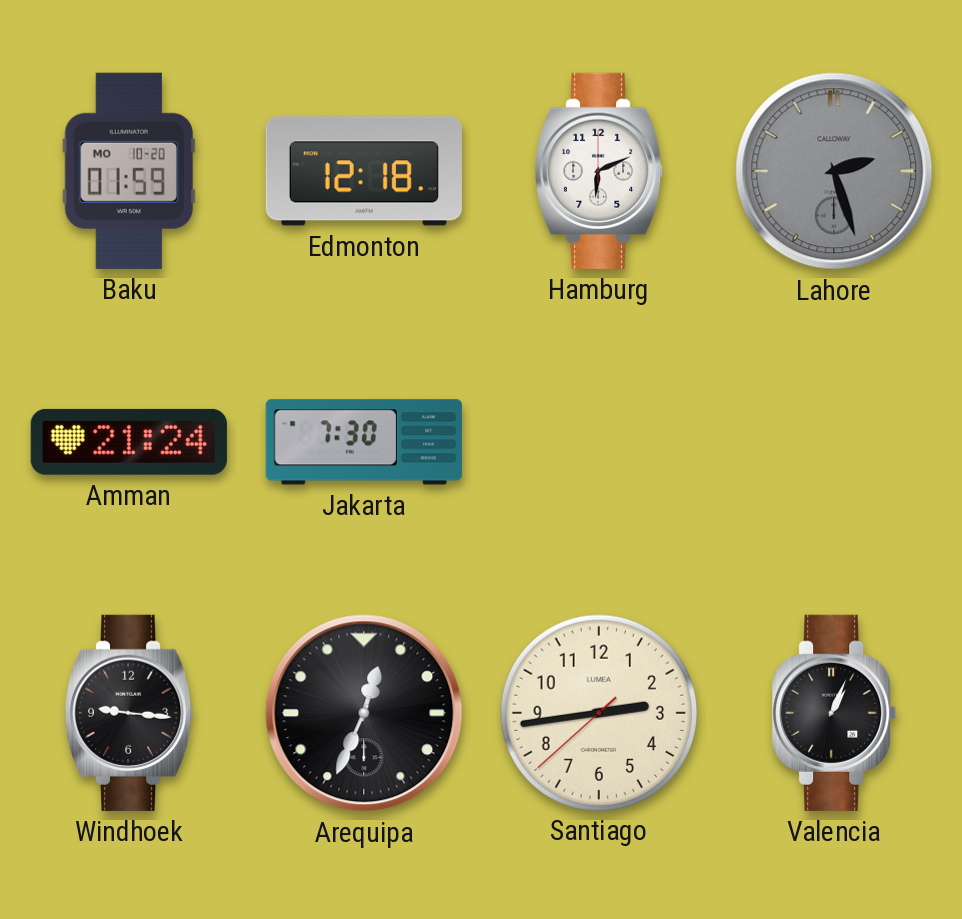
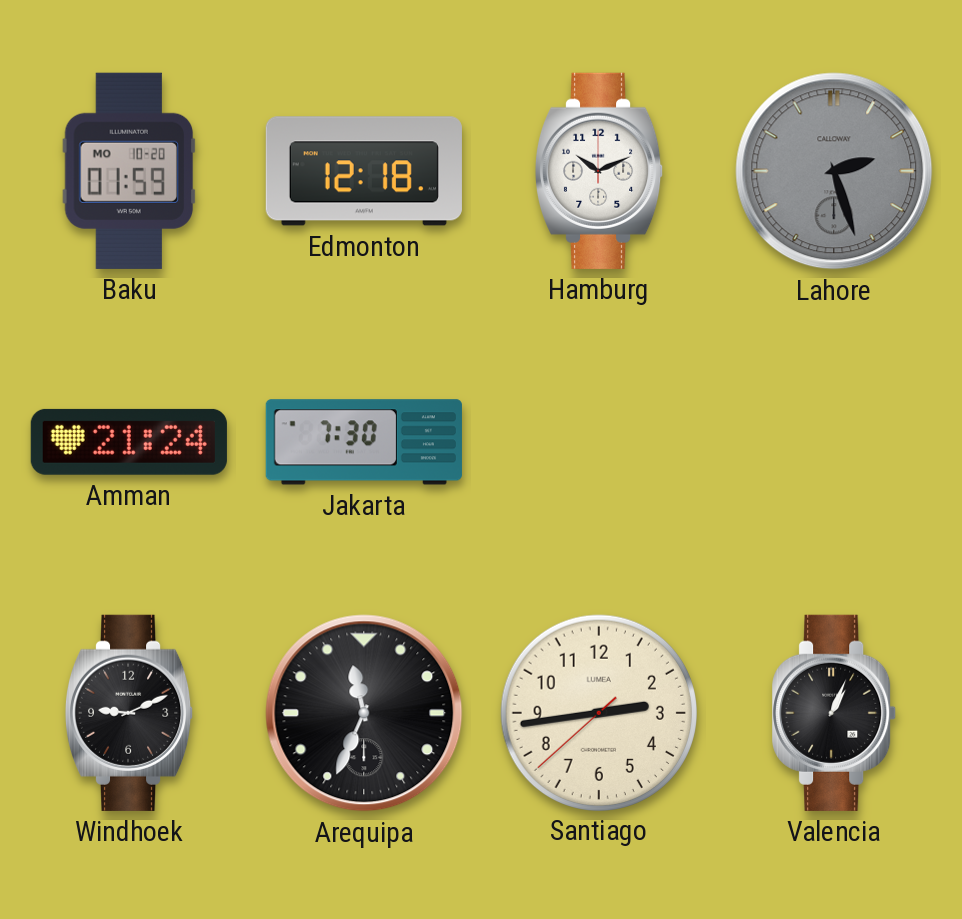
Hamburg: 6:11 -> 10:11
Windhoek: 9:16 -> 9:11
Arequipa: 12:34 -> 11:34
